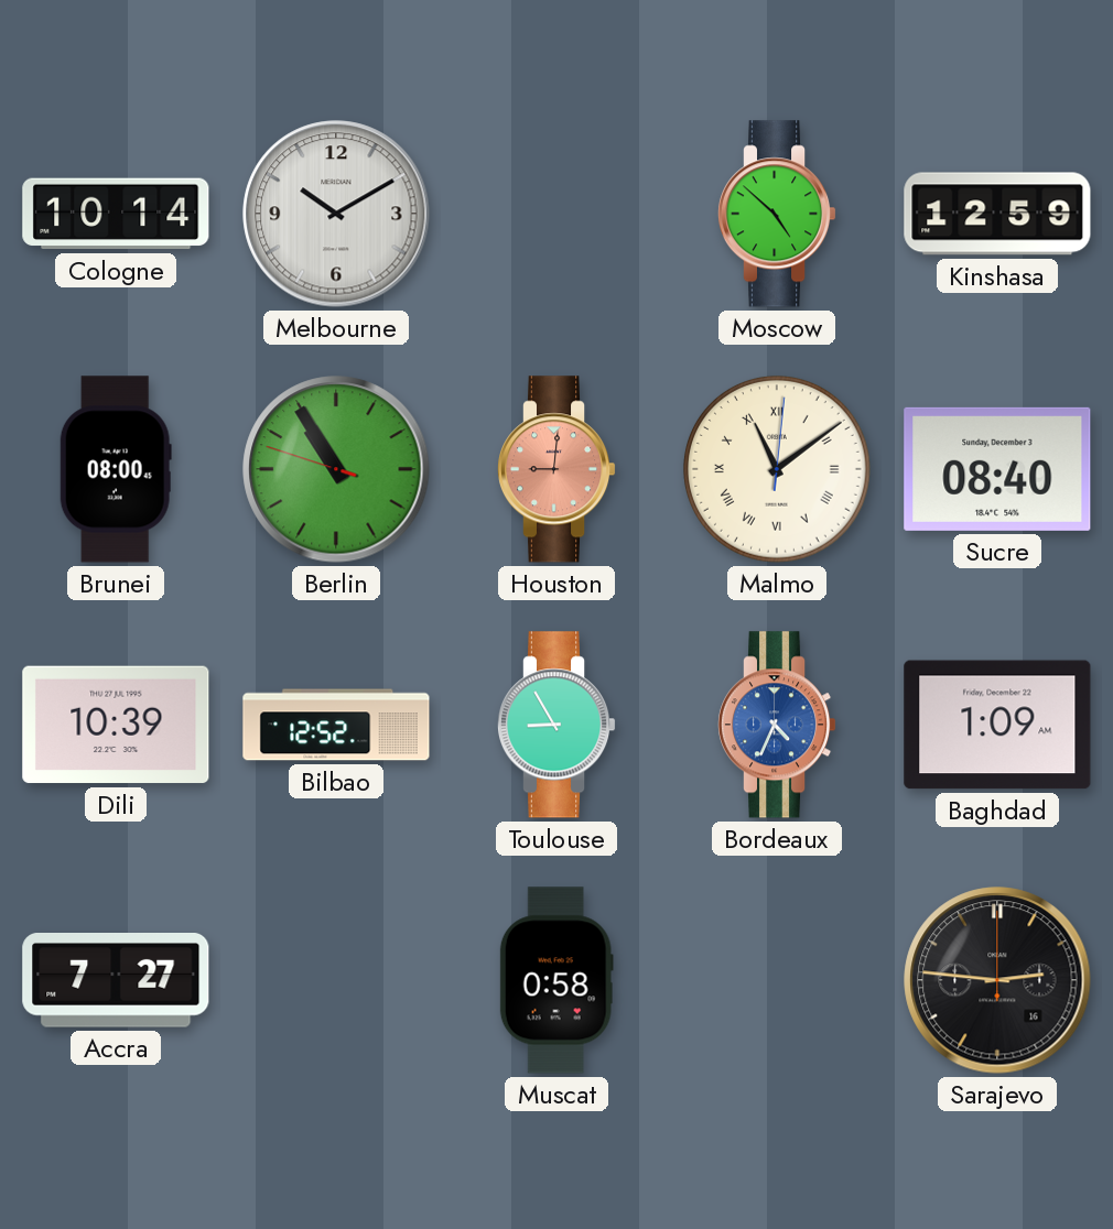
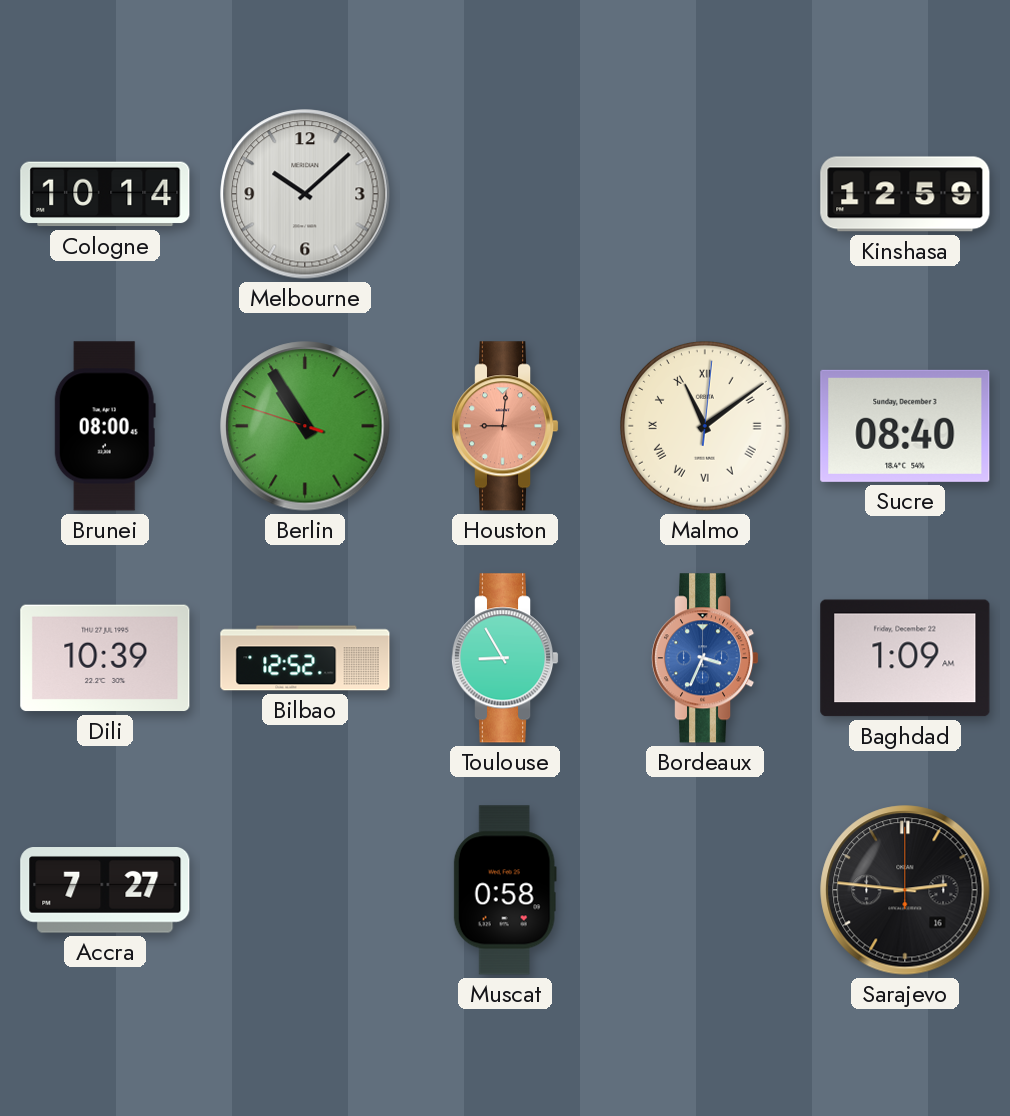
Melbourne: 10:10 -> 10:08
Moscow: 4:52 -> none
Bordeaux: 4:34 -> 3:34
